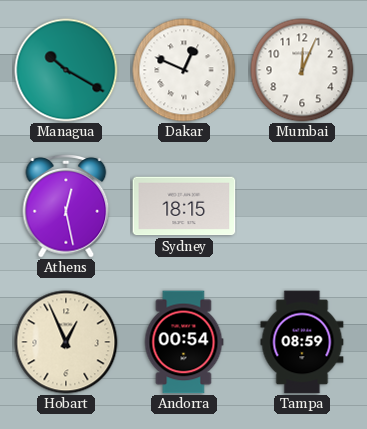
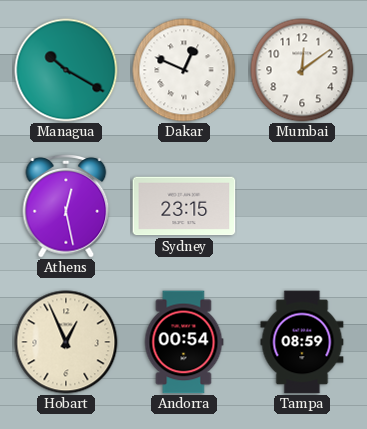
Mumbai: 12:04 -> 12:09
Sydney: 18:15 -> 23:15
